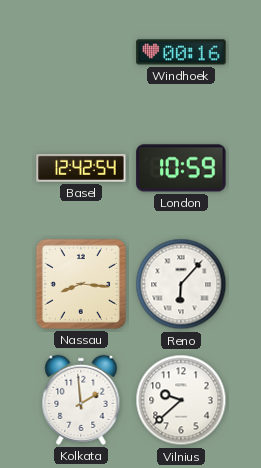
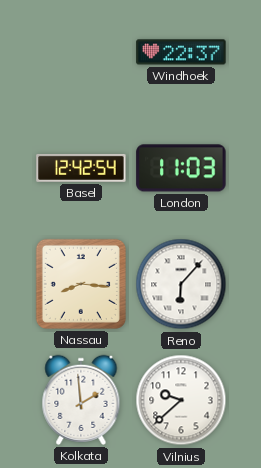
Windhoek: 00:16 -> 22:37
London: 10:59 -> 11:03
